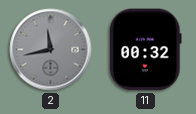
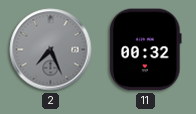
2: 11:43 -> 7:26
